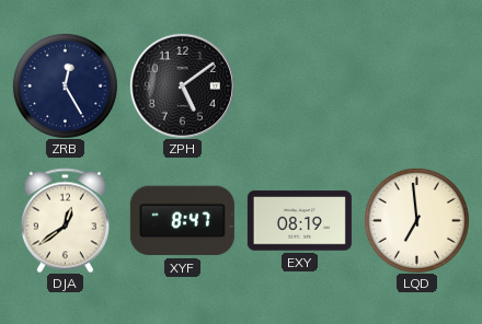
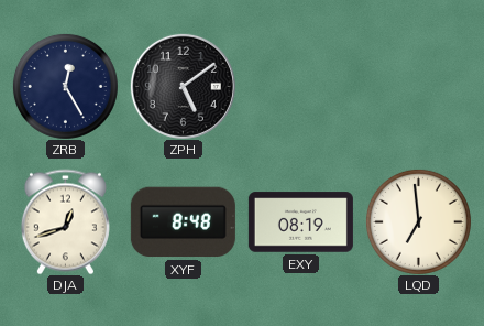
DJA: 12:39 -> 12:42
XYF: 8:47 -> 8:48
